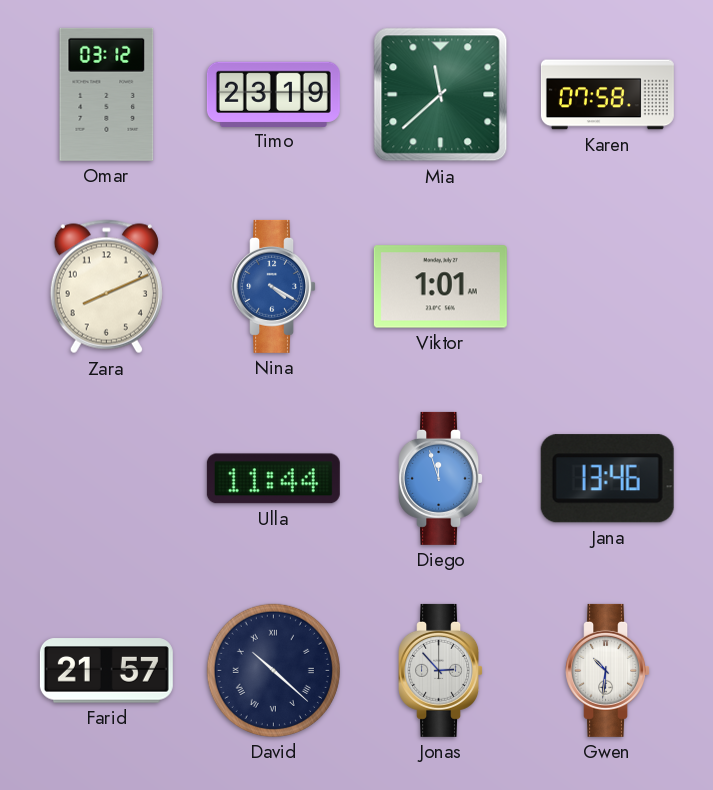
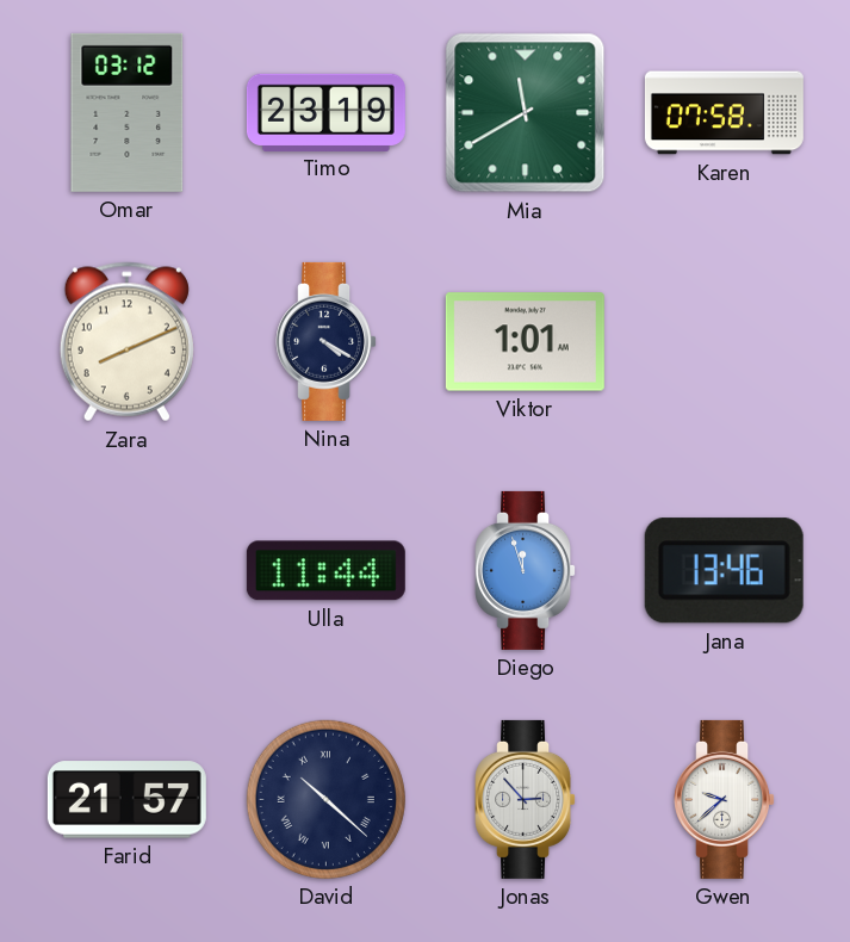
Mia: 11:38 -> 11:40
Nina dial: blue -> navy
Gwen: 10:31 -> 9:38
